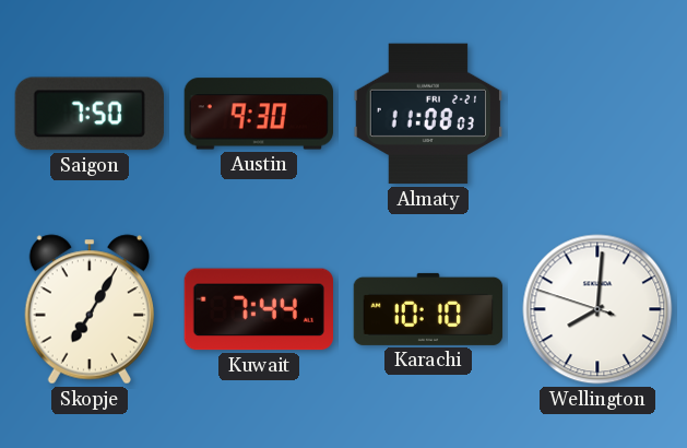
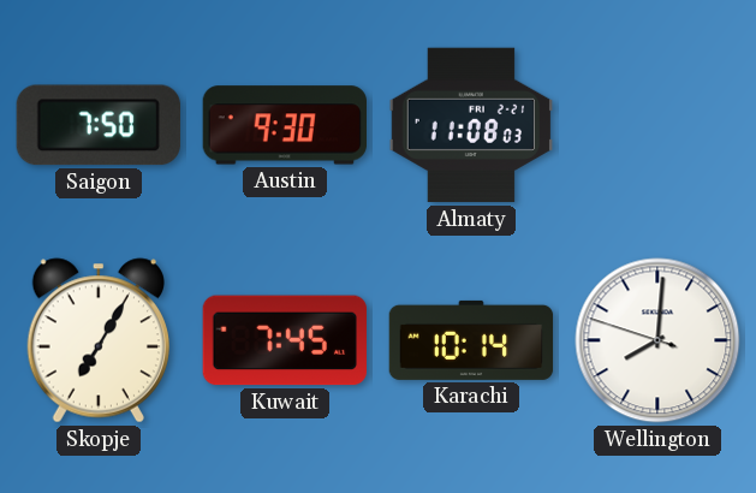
Kuwait: 7:44 -> 7:45
Karachi: 10:10 -> 10:14
